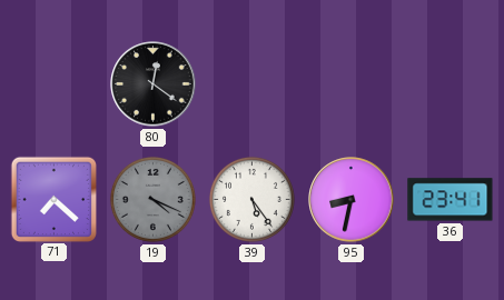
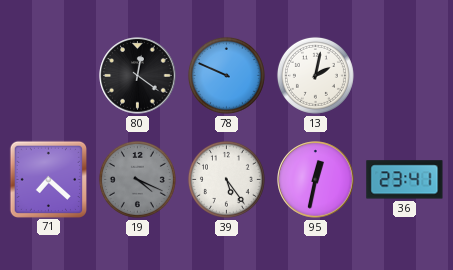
78: none -> 9:49
13: none -> 2:02
95: 8:32 -> 12:32
